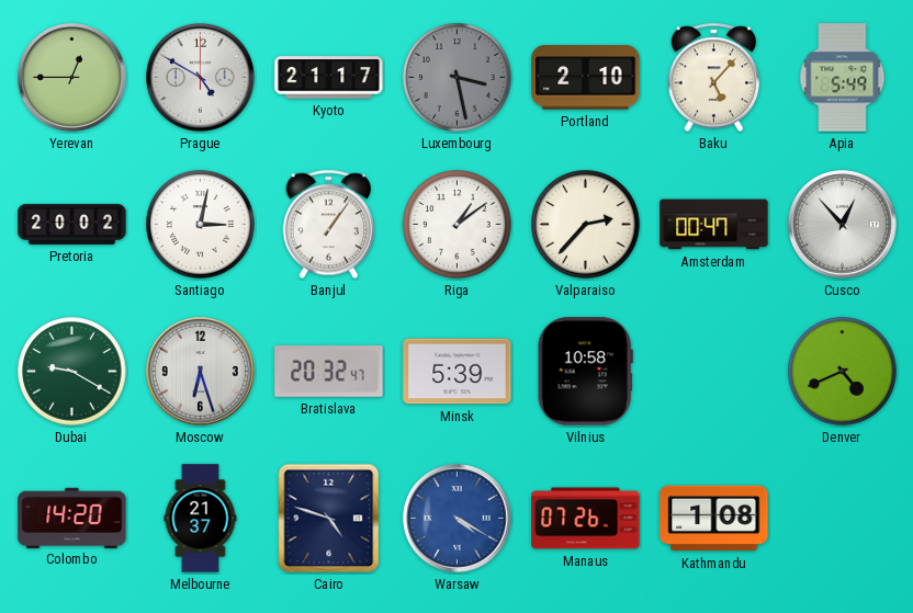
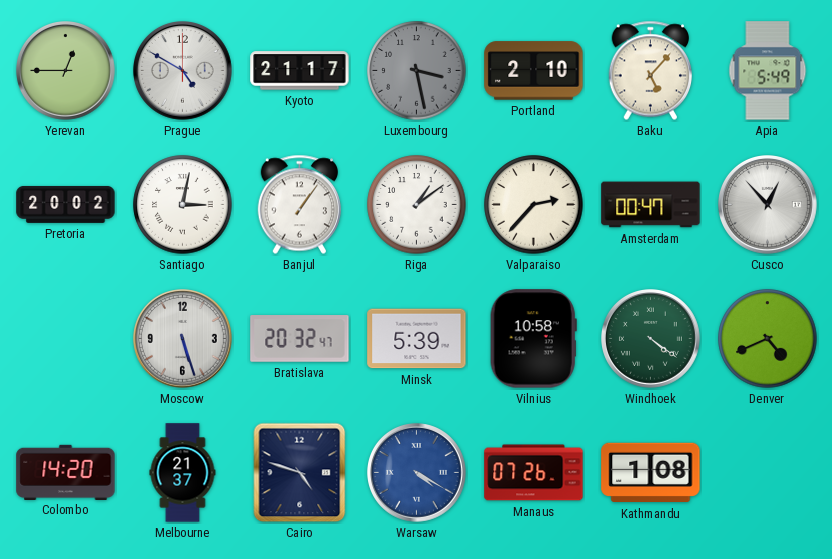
Dubai: 9:20 -> none
Moscow: 6:27 -> 5:27
Windhoek: none -> 4:21
